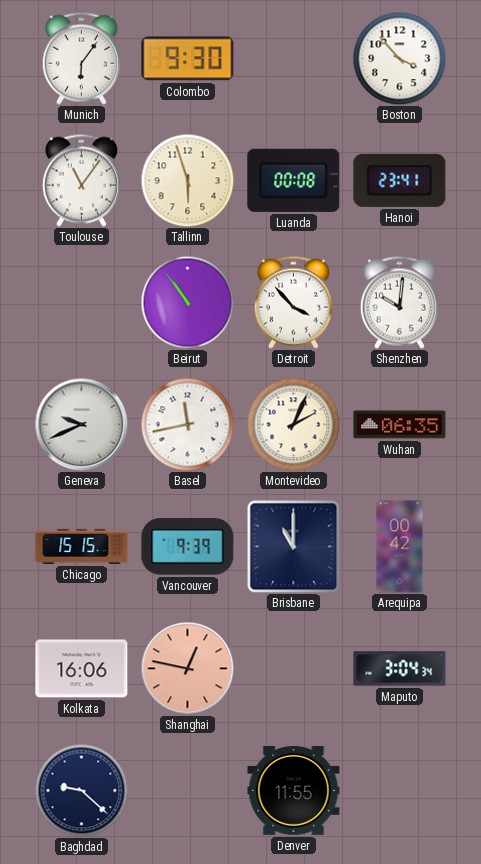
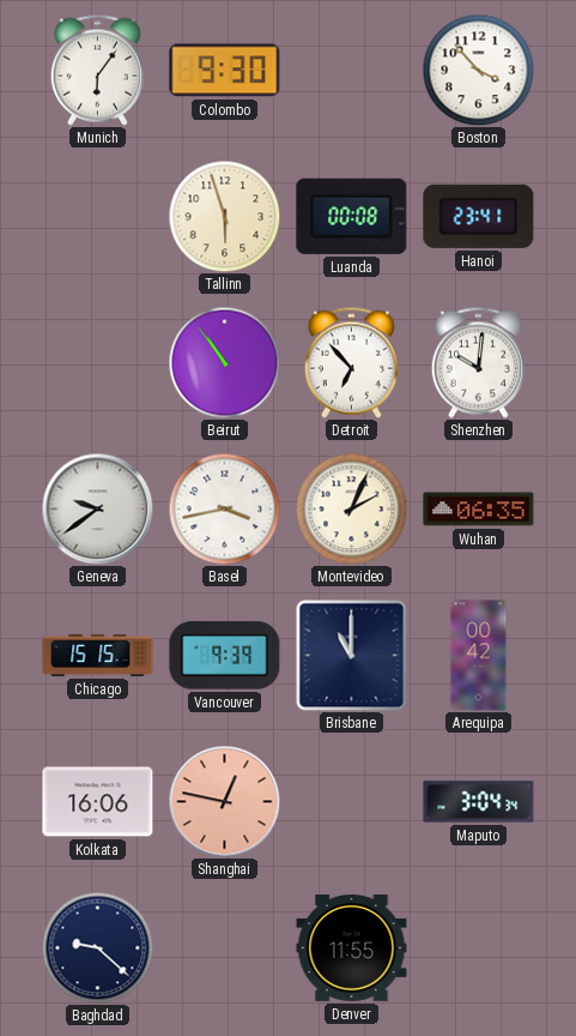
Toulouse: 11:06 -> none
Detroit: 3:53 -> 6:53
Geneva: 9:41 -> 9:39
Basel: 11:43 -> 3:43
